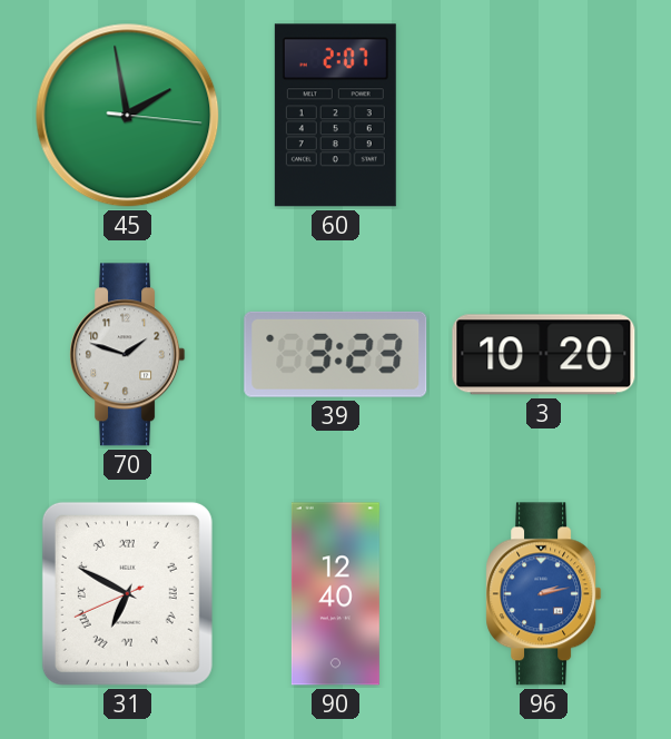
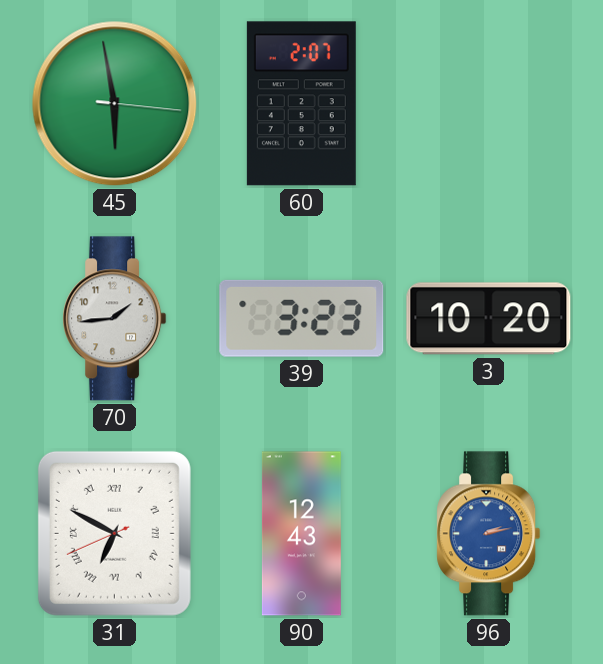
45: 1:58 -> 5:58
70: 1:48 -> 1:44
90: 12:40 -> 12:43
